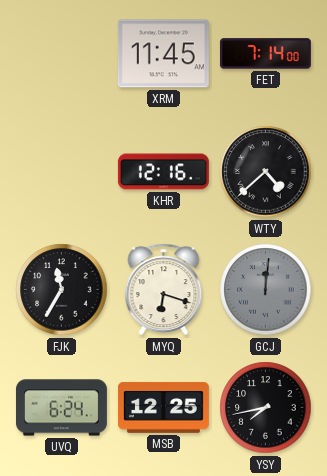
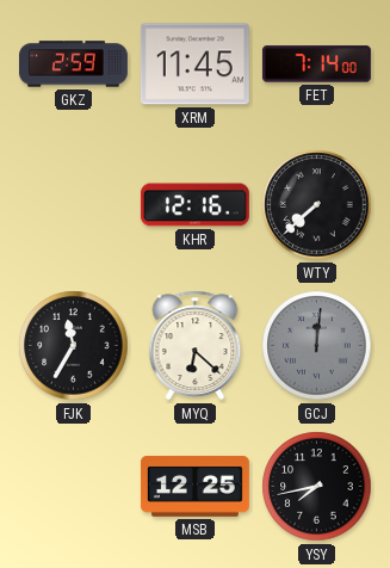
GKZ: none -> 2:59
WTY: 4:38 -> 7:38
MYQ: 6:18 -> 6:22
UVQ: 6:24 -> none
